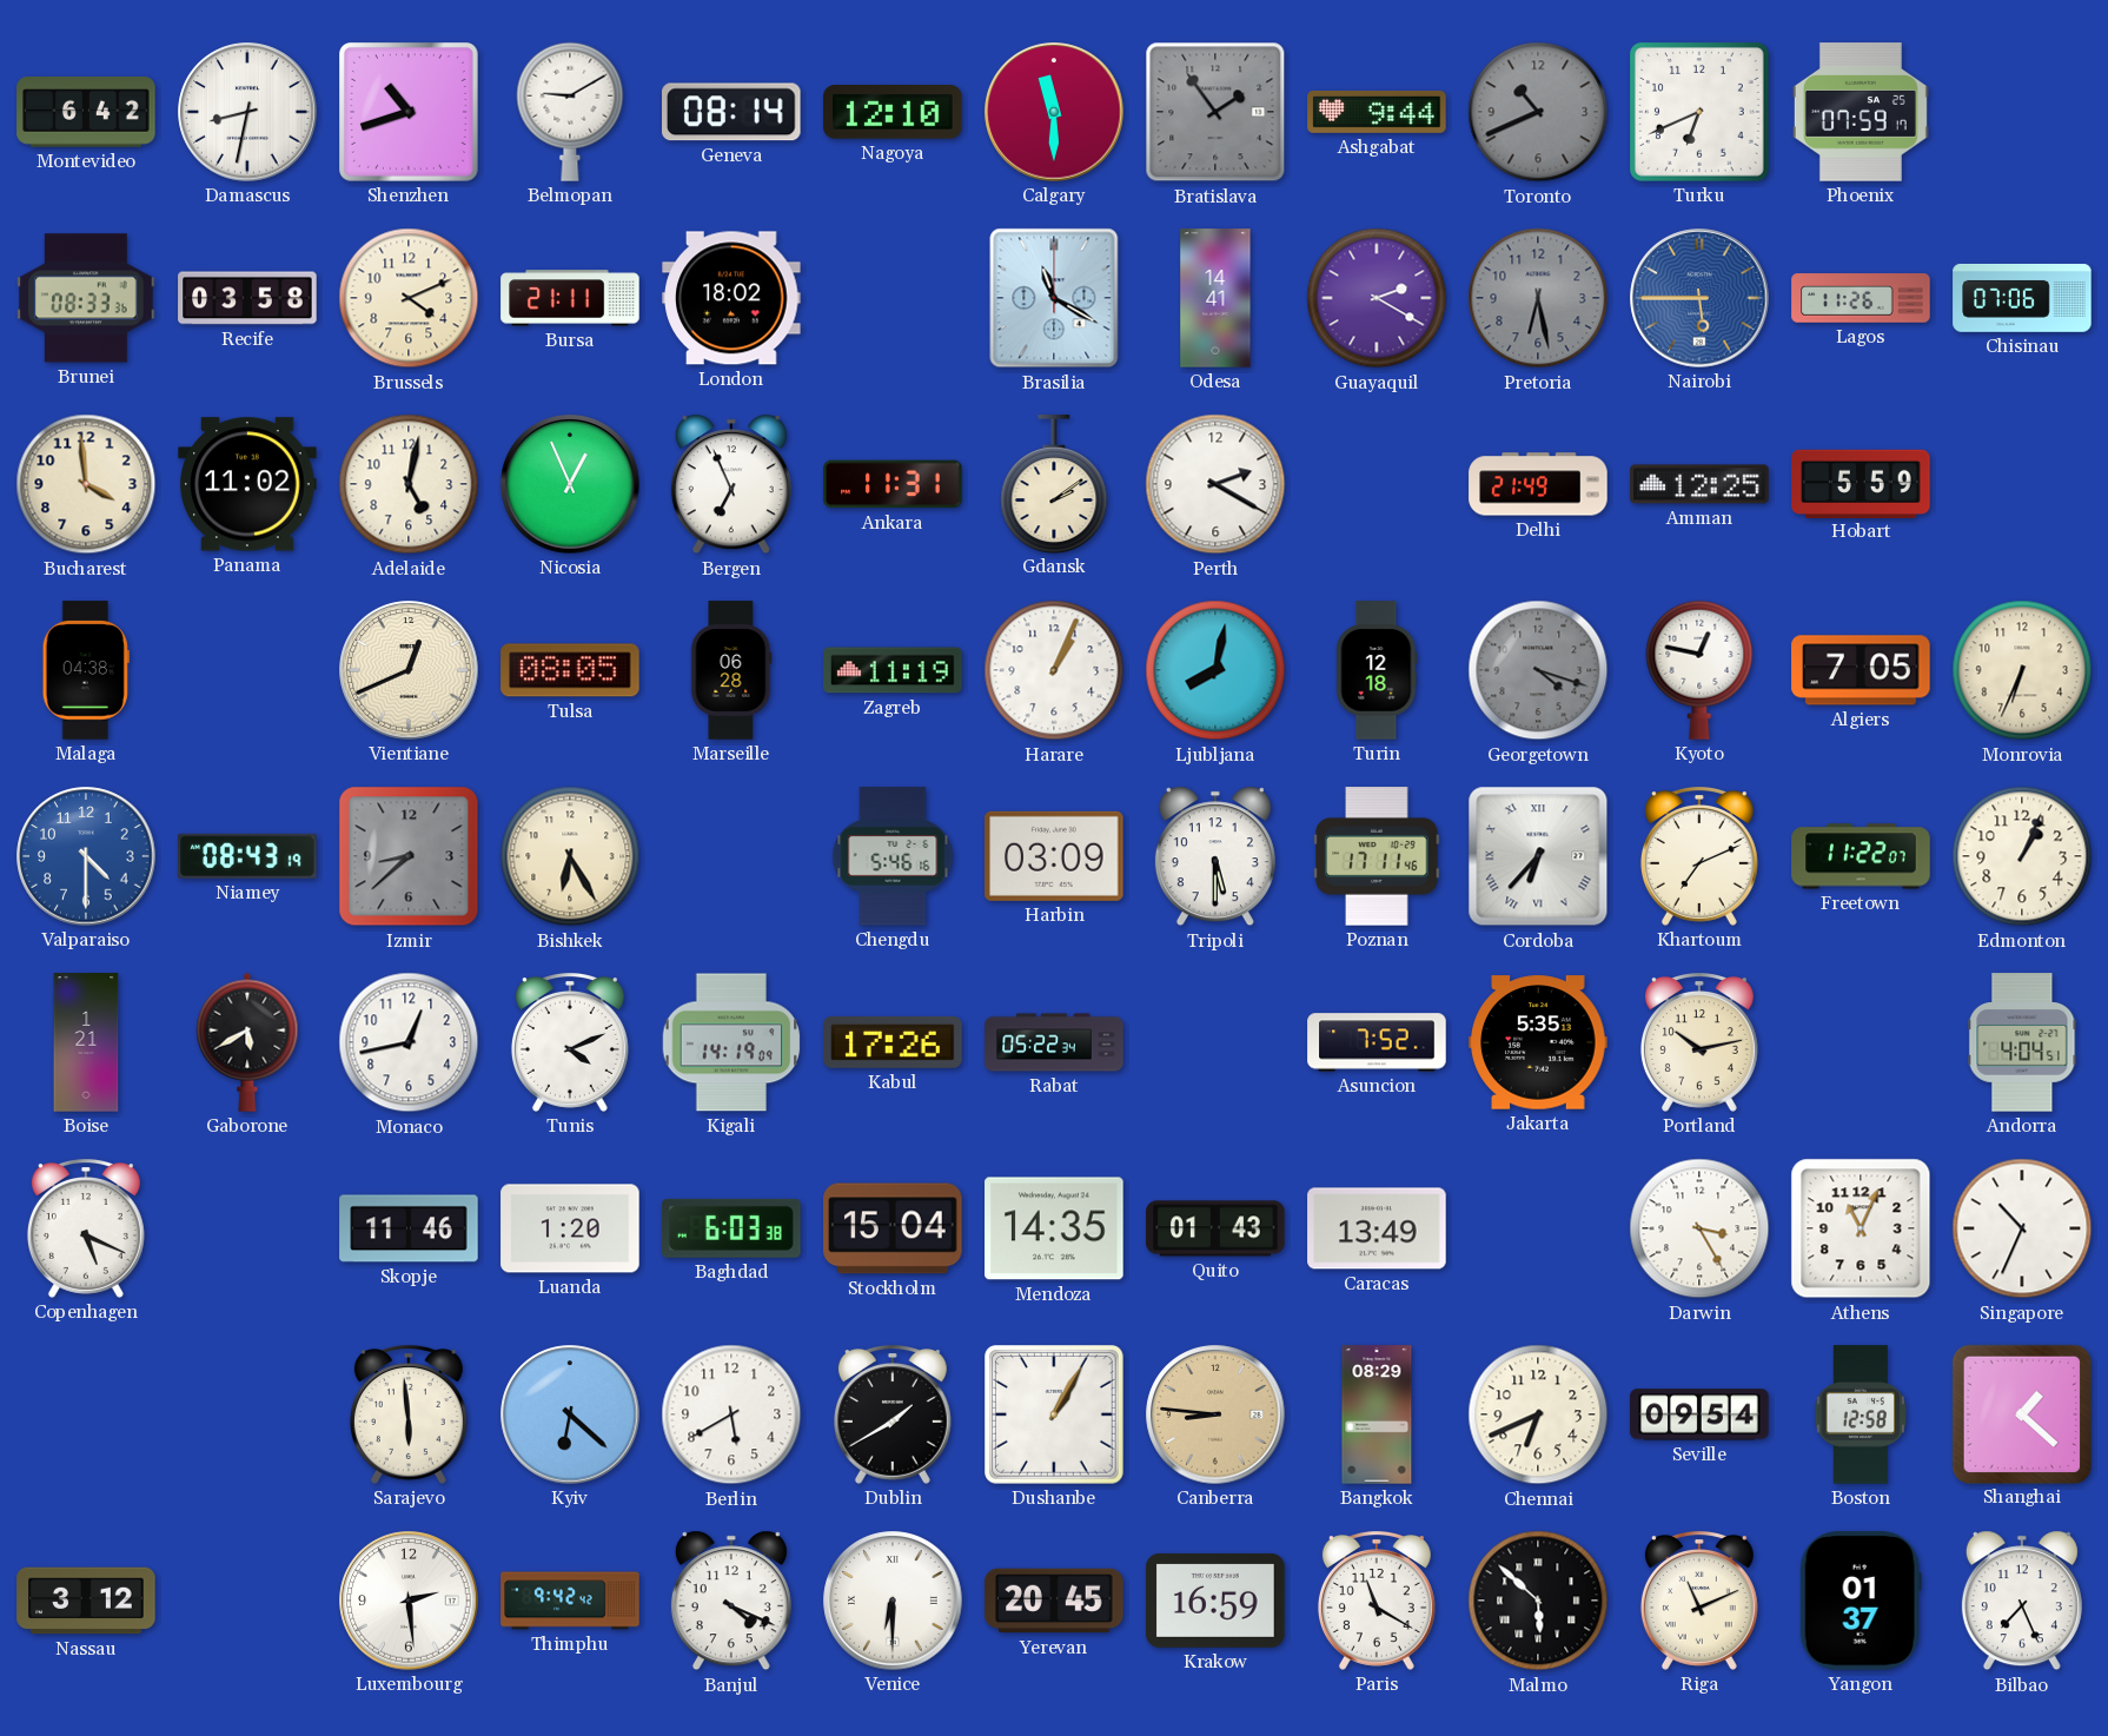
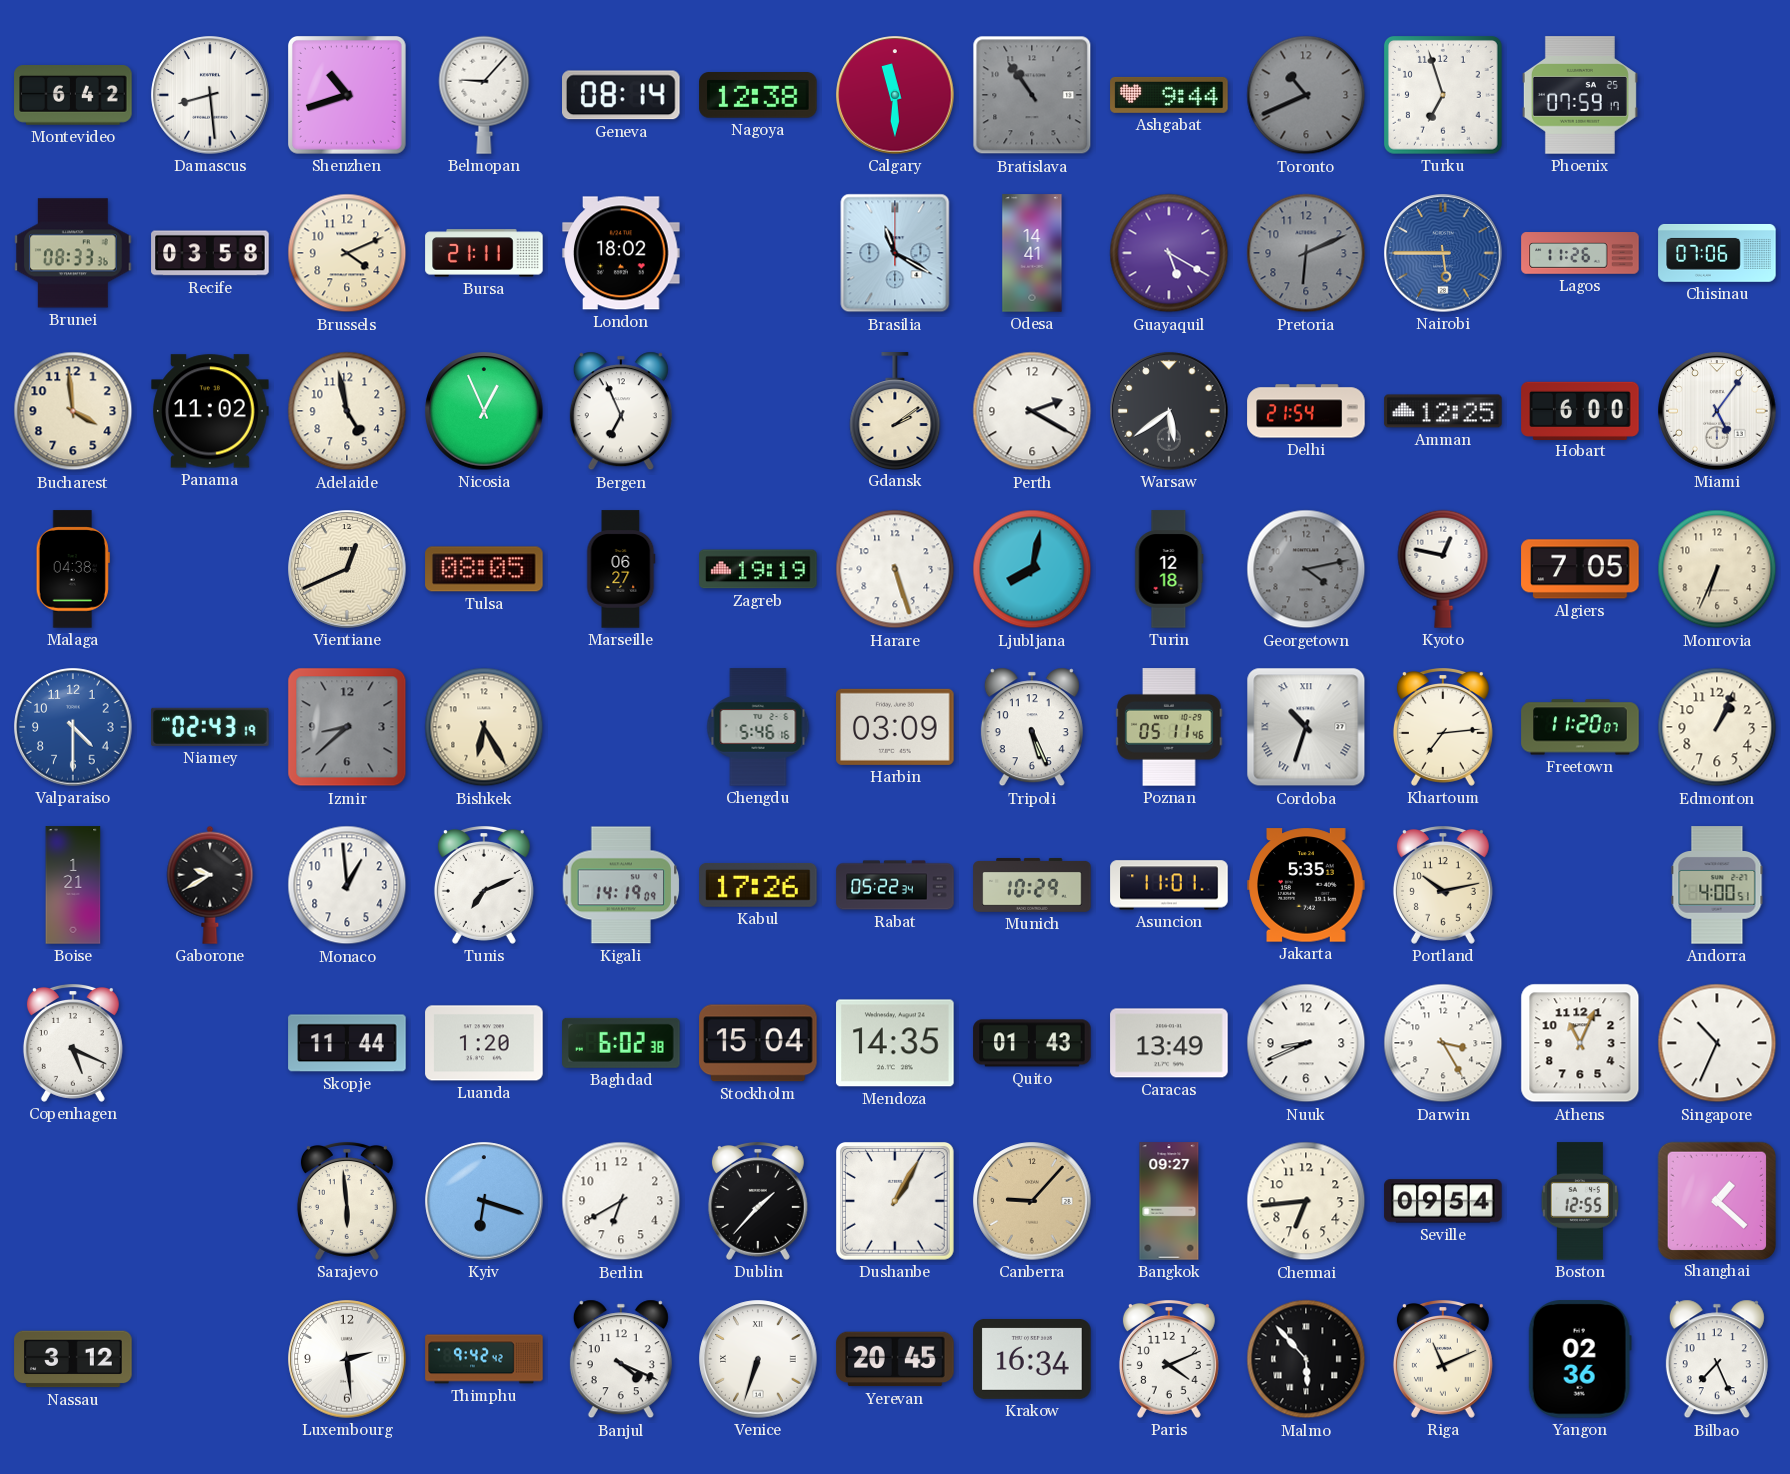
Damascus: 8:32 -> 8:29
Belmopan: 9:10 -> 9:07
Nagoya: 12:10 -> 12:38
Bratislava: 1:54 -> 10:54
Turku: 6:41 -> 6:57
Guayaquil: 2:20 -> 5:20
Pretoria: 6:28 -> 6:11
Adelaide: 5:02 -> 4:58
Ankara: 11:31 -> none
Warsaw: none -> 5:39
Delhi: 21:49 -> 21:54
Hobart: 5:59 -> 6:00
Miami: none -> 5:06
Marseille: 06:28 -> 06:27
Zagreb: 11:19 -> 19:19
Harare: 1:04 -> 5:27
Georgetown: 4:18 -> 4:13
Niamey: 08:43 -> 02:43
Tripoli: 5:30 -> 5:26
Poznan: 17:11 -> 05:11
Cordoba: 6:37 -> 10:33
Khartoum: 7:11 -> 7:14
Freetown: 11:22 -> 11:20
Gaborone: 5:40 -> 9:40
Monaco: 12:43 -> 12:59
Tunis: 4:11 -> 7:11
Munich: none -> 10:29
Asuncion: 7:52 -> 11:01
Andorra: 4:04 -> 4:00
Skopje: 11:46 -> 11:44
Baghdad: 6:03 -> 6:02
Nuuk: none -> 8:41
Kyiv: 6:22 -> 6:18
Berlin: 5:40 -> 6:40
Dublin: 1:40 -> 1:37
Canberra: 8:46 -> 9:07
Bangkok: 08:29 -> 09:27
Chennai: 6:41 -> 6:44
Boston: 12:58 -> 12:55
Venice: 6:30 -> 6:33
Krakow: 16:59 -> 16:34
Paris: 11:20 -> 4:11
Malmo: 5:52 -> 5:53
Yangon: 01:37 -> 02:36
